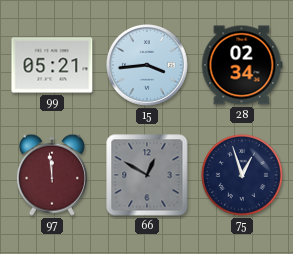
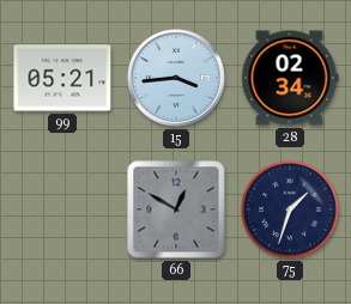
97: 11:59 -> none
75: 12:57 -> 1:33
